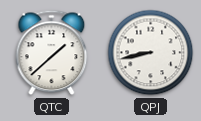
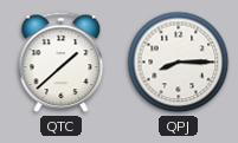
QPJ: 8:43 -> 8:15
